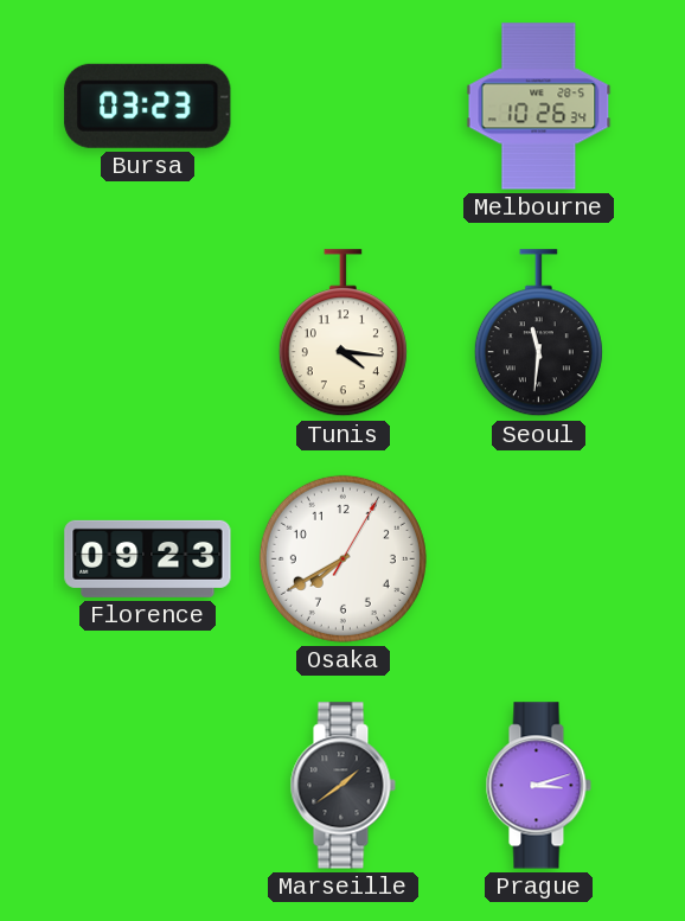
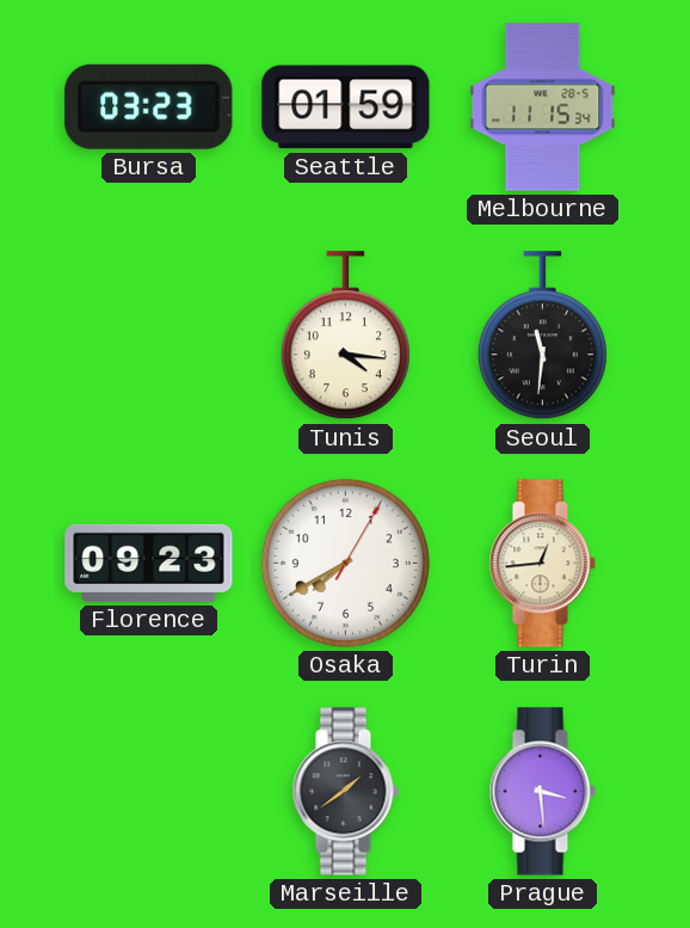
Seattle: none -> 01:59
Melbourne: 10:26 -> 11:15
Turin: none -> 12:44
Prague: 3:12 -> 3:29
